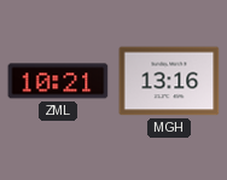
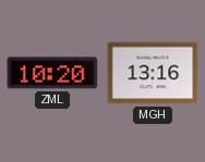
ZML: 10:21 -> 10:20
